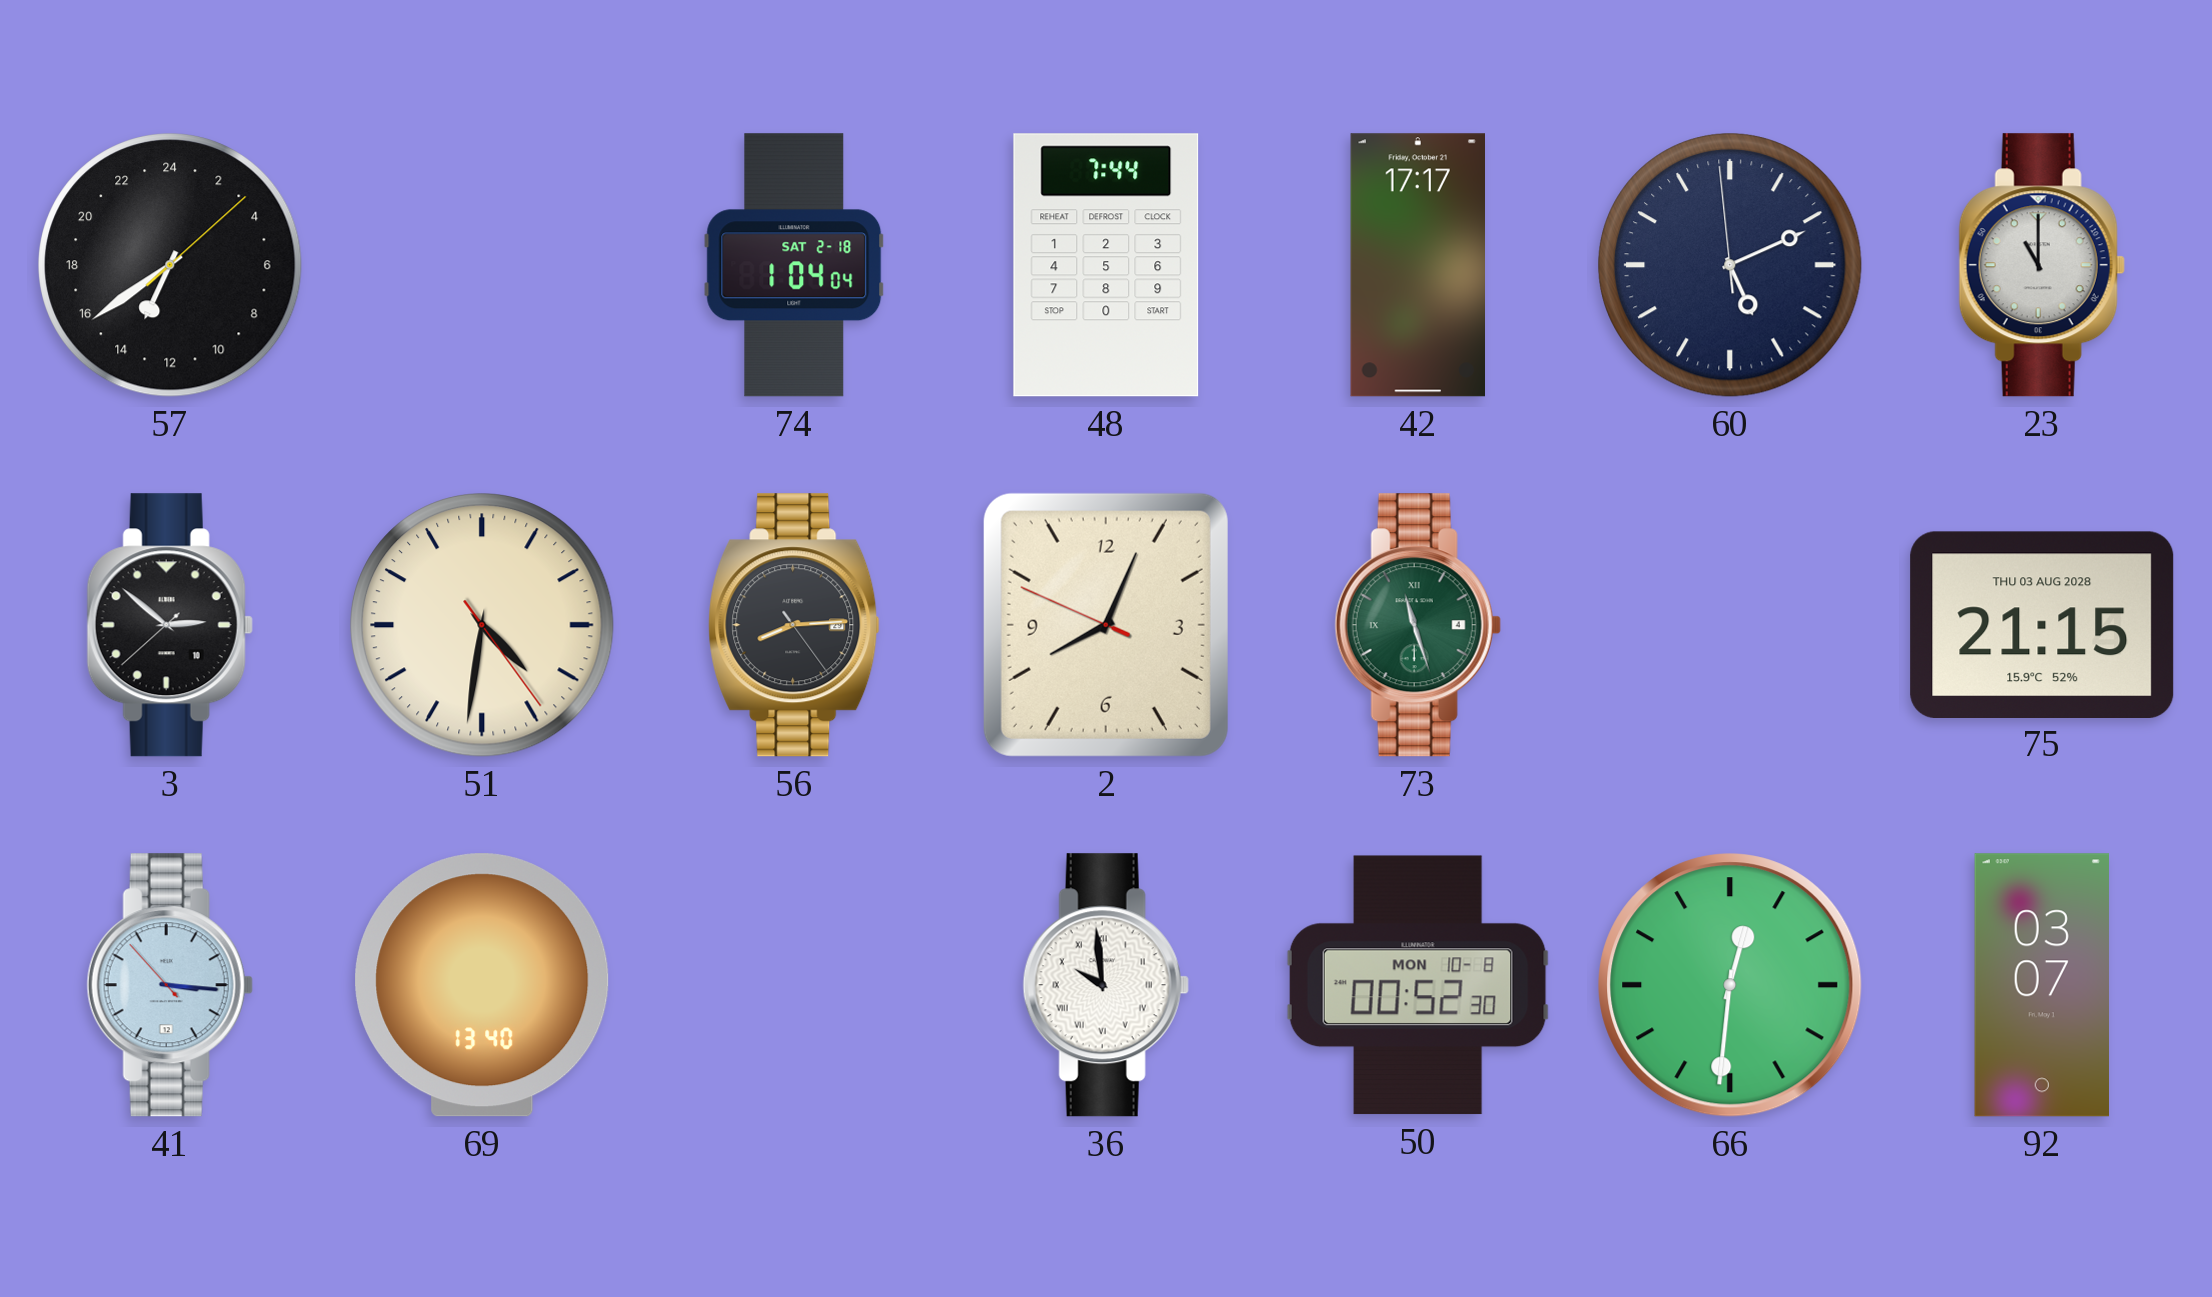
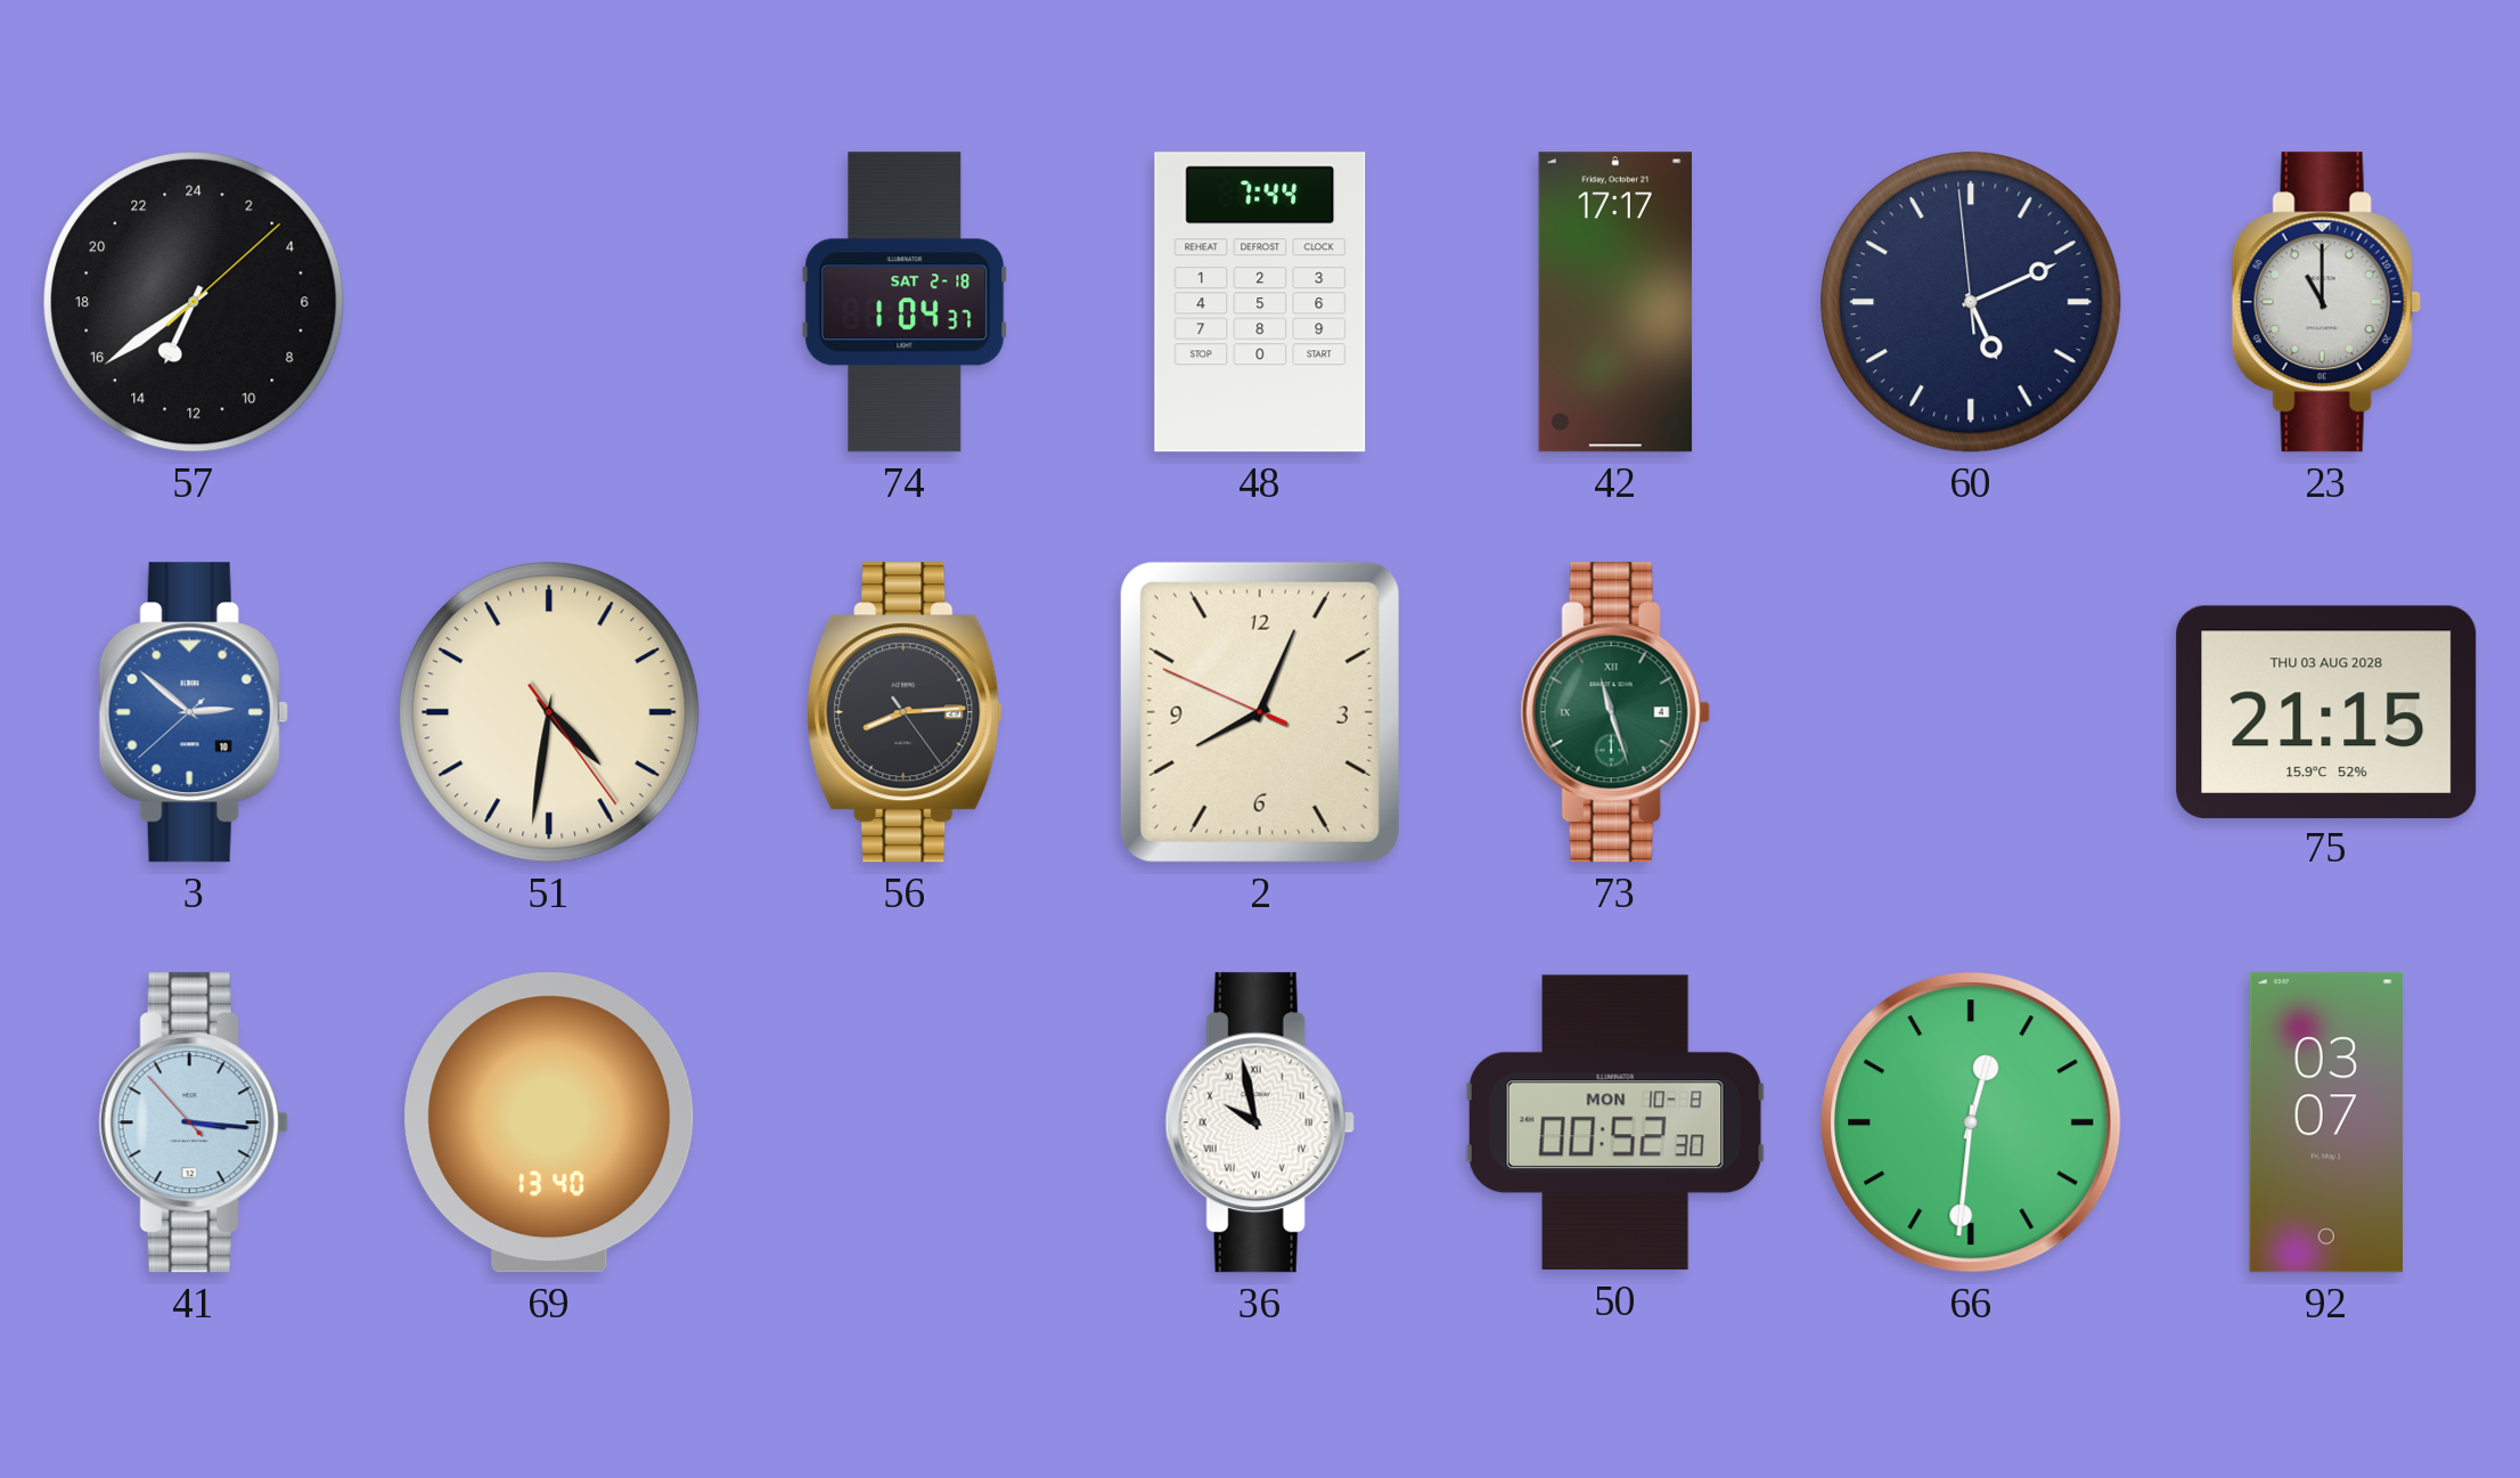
74: 1:04:04 -> 1:04:37
3 dial: black -> blue
36: 9:59 -> 9:58
